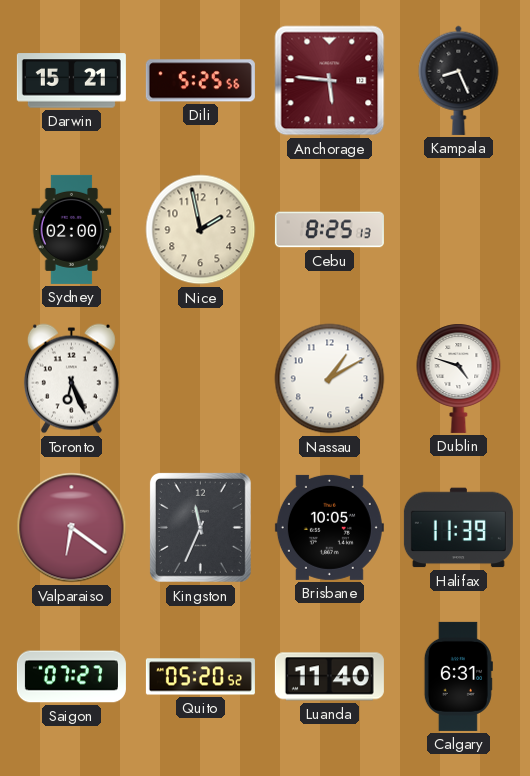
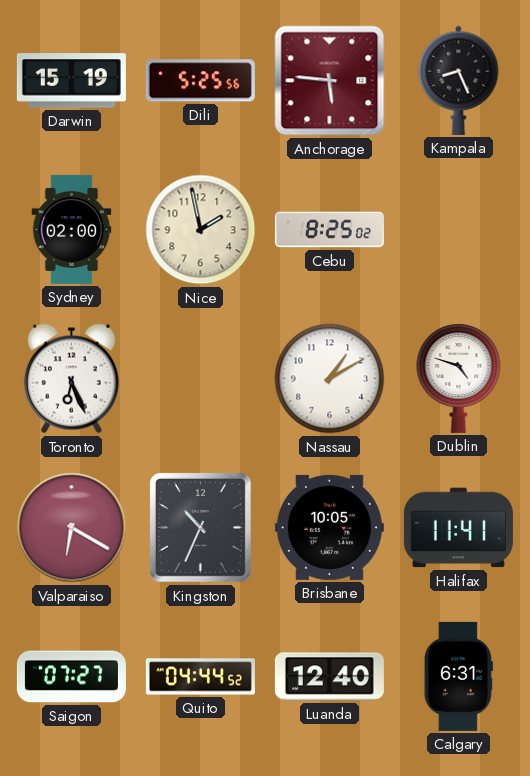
Darwin: 15:21 -> 15:19
Cebu: 8:25:13 -> 8:25:02
Valparaiso: 6:21 -> 6:20
Kingston: 11:34 -> 10:34
Halifax: 11:39 -> 11:41
Quito: 05:20 -> 04:44
Luanda: 11:40 -> 12:40
